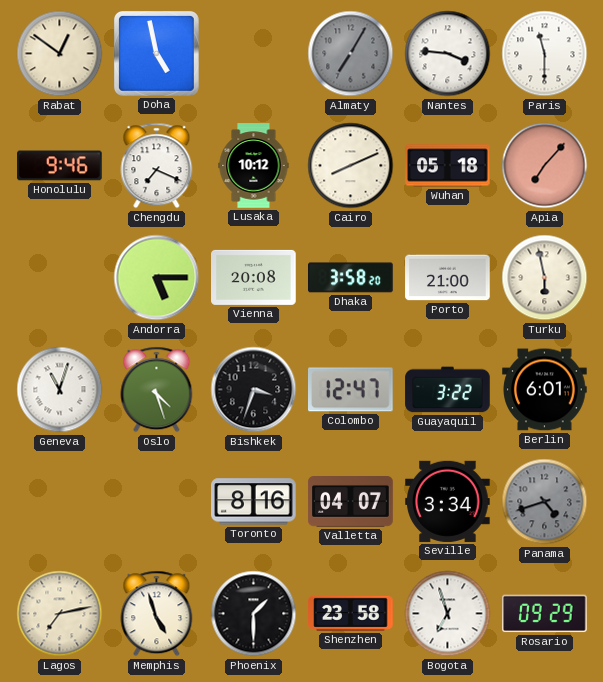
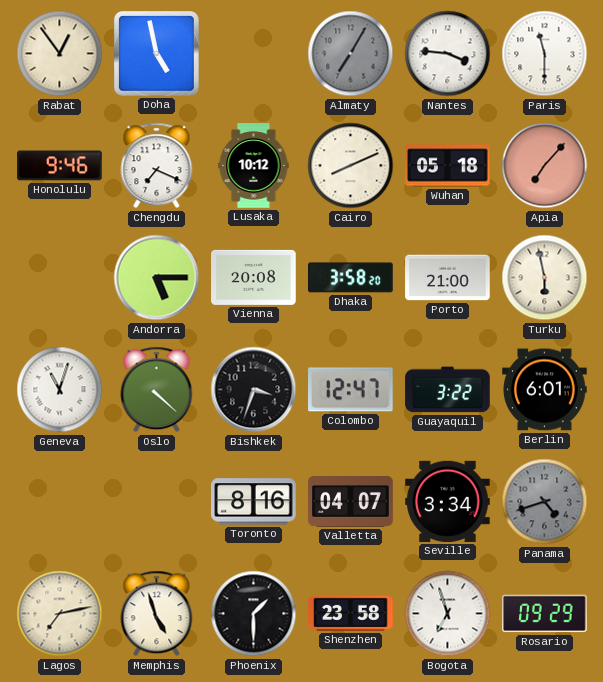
Rabat: 12:51 -> 12:54
Oslo: 4:27 -> 4:22
